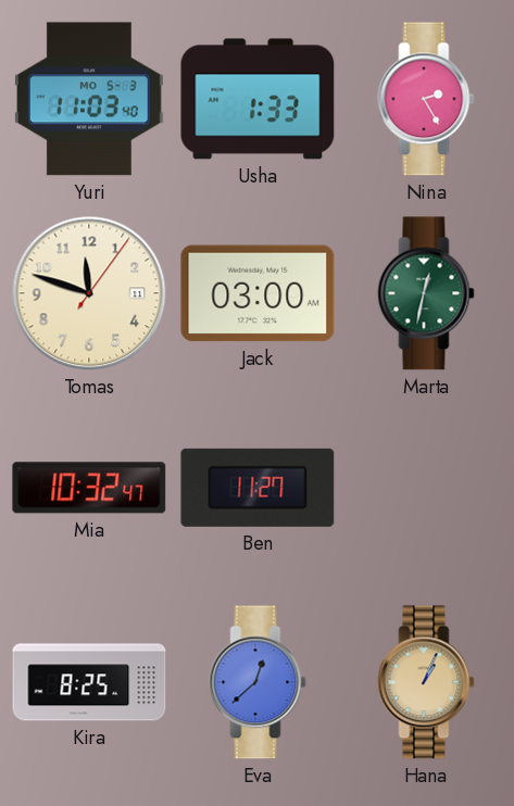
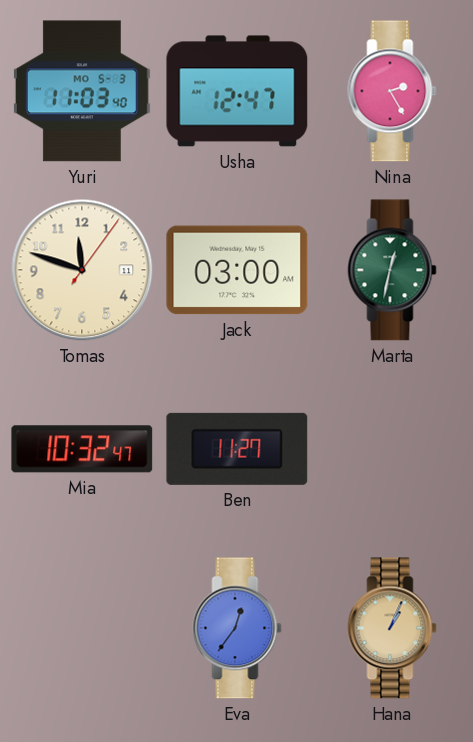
Usha: 1:33 -> 12:47
Kira: 8:25 -> none
Eva: 12:38 -> 12:36
